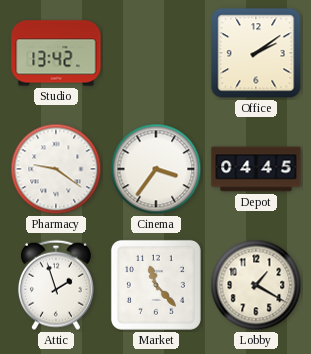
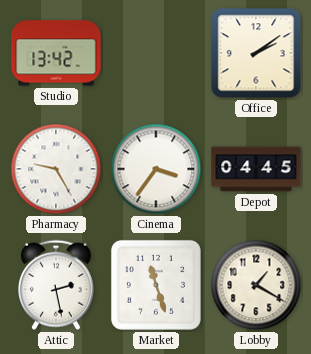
Pharmacy: 9:21 -> 9:25
Attic: 1:57 -> 2:28
Market: 11:23 -> 11:27
